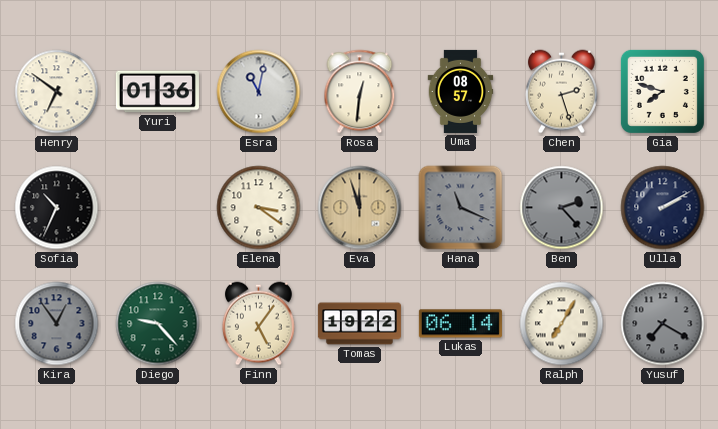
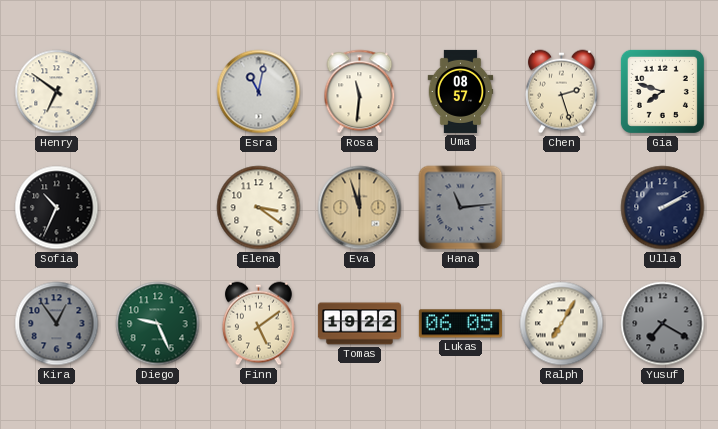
Yuri: 01:36 -> none
Rosa: 12:31 -> 11:31
Hana: 11:19 -> 11:14
Ben: 2:23 -> none
Diego: 9:23 -> 9:26
Finn: 5:06 -> 5:09
Lukas: 06:14 -> 06:05
